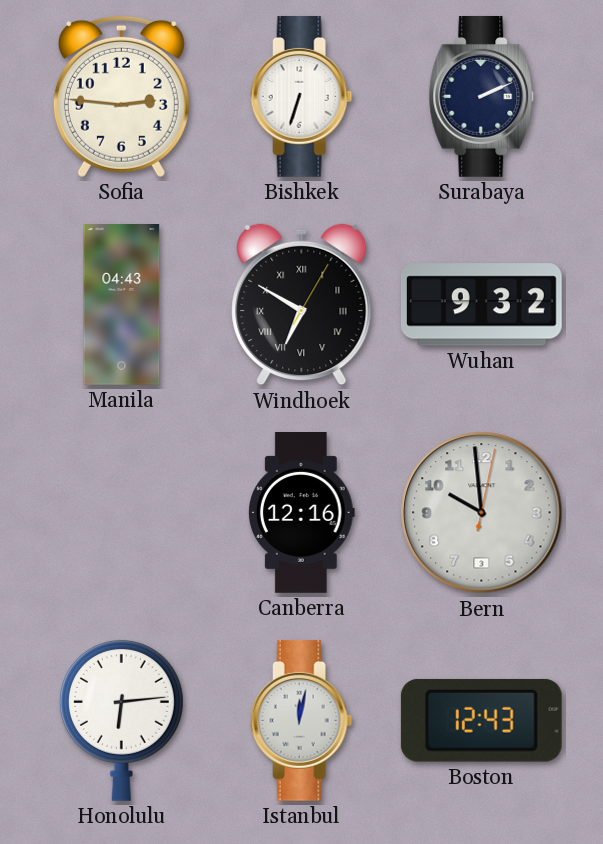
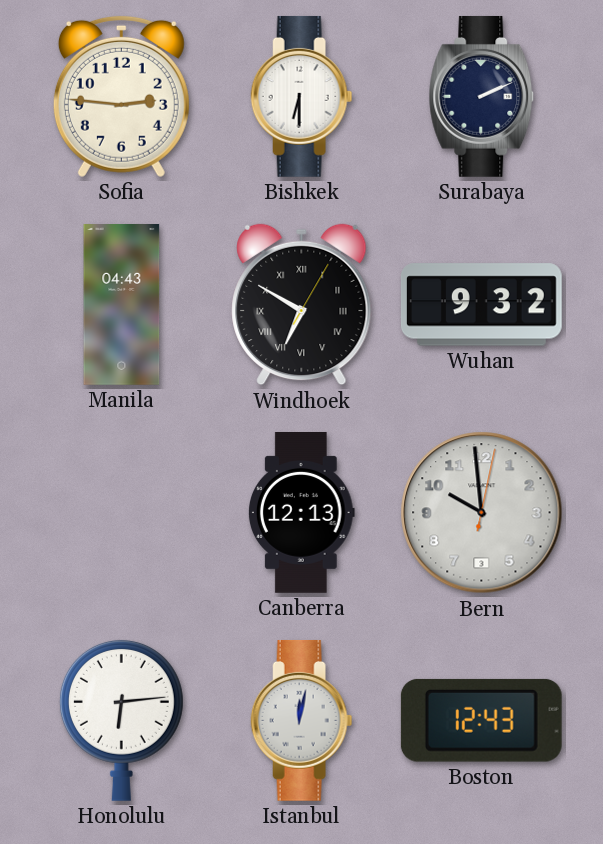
Bishkek: 6:33 -> 6:30
Canberra: 12:16 -> 12:13
